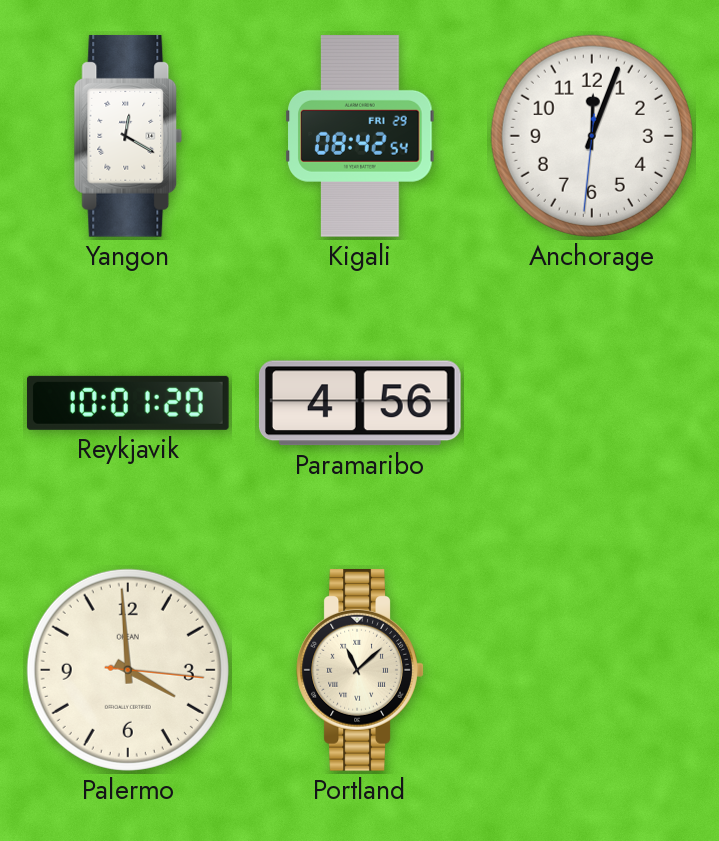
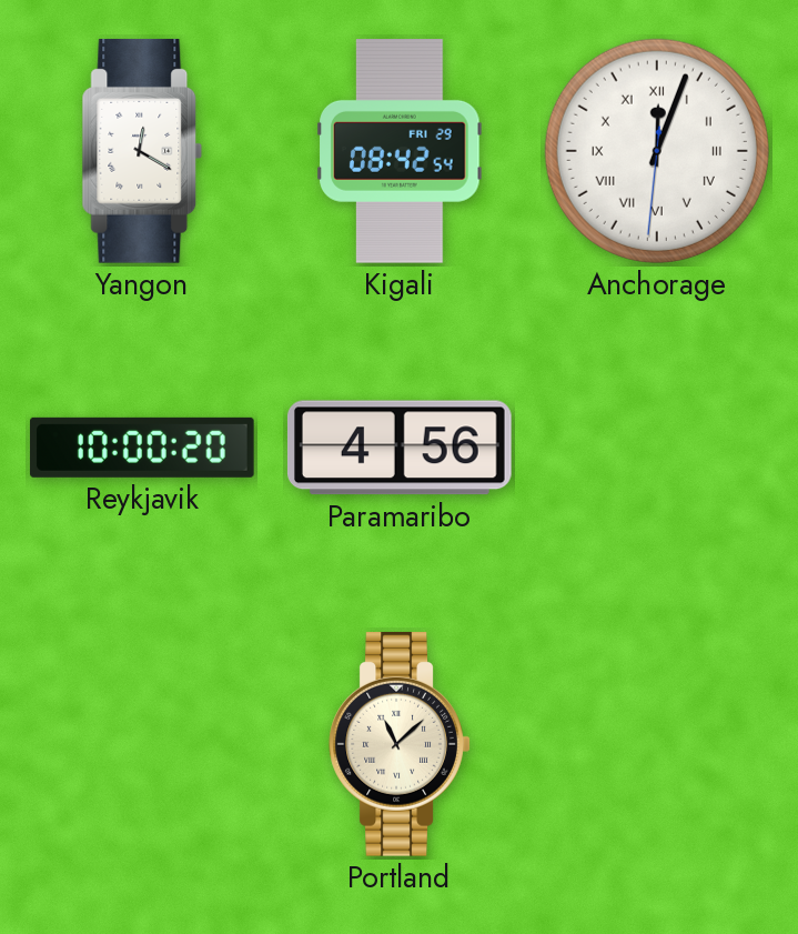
Anchorage numerals: Arabic -> Roman
Reykjavik: 10:01 -> 10:00
Palermo: 3:59 -> none
